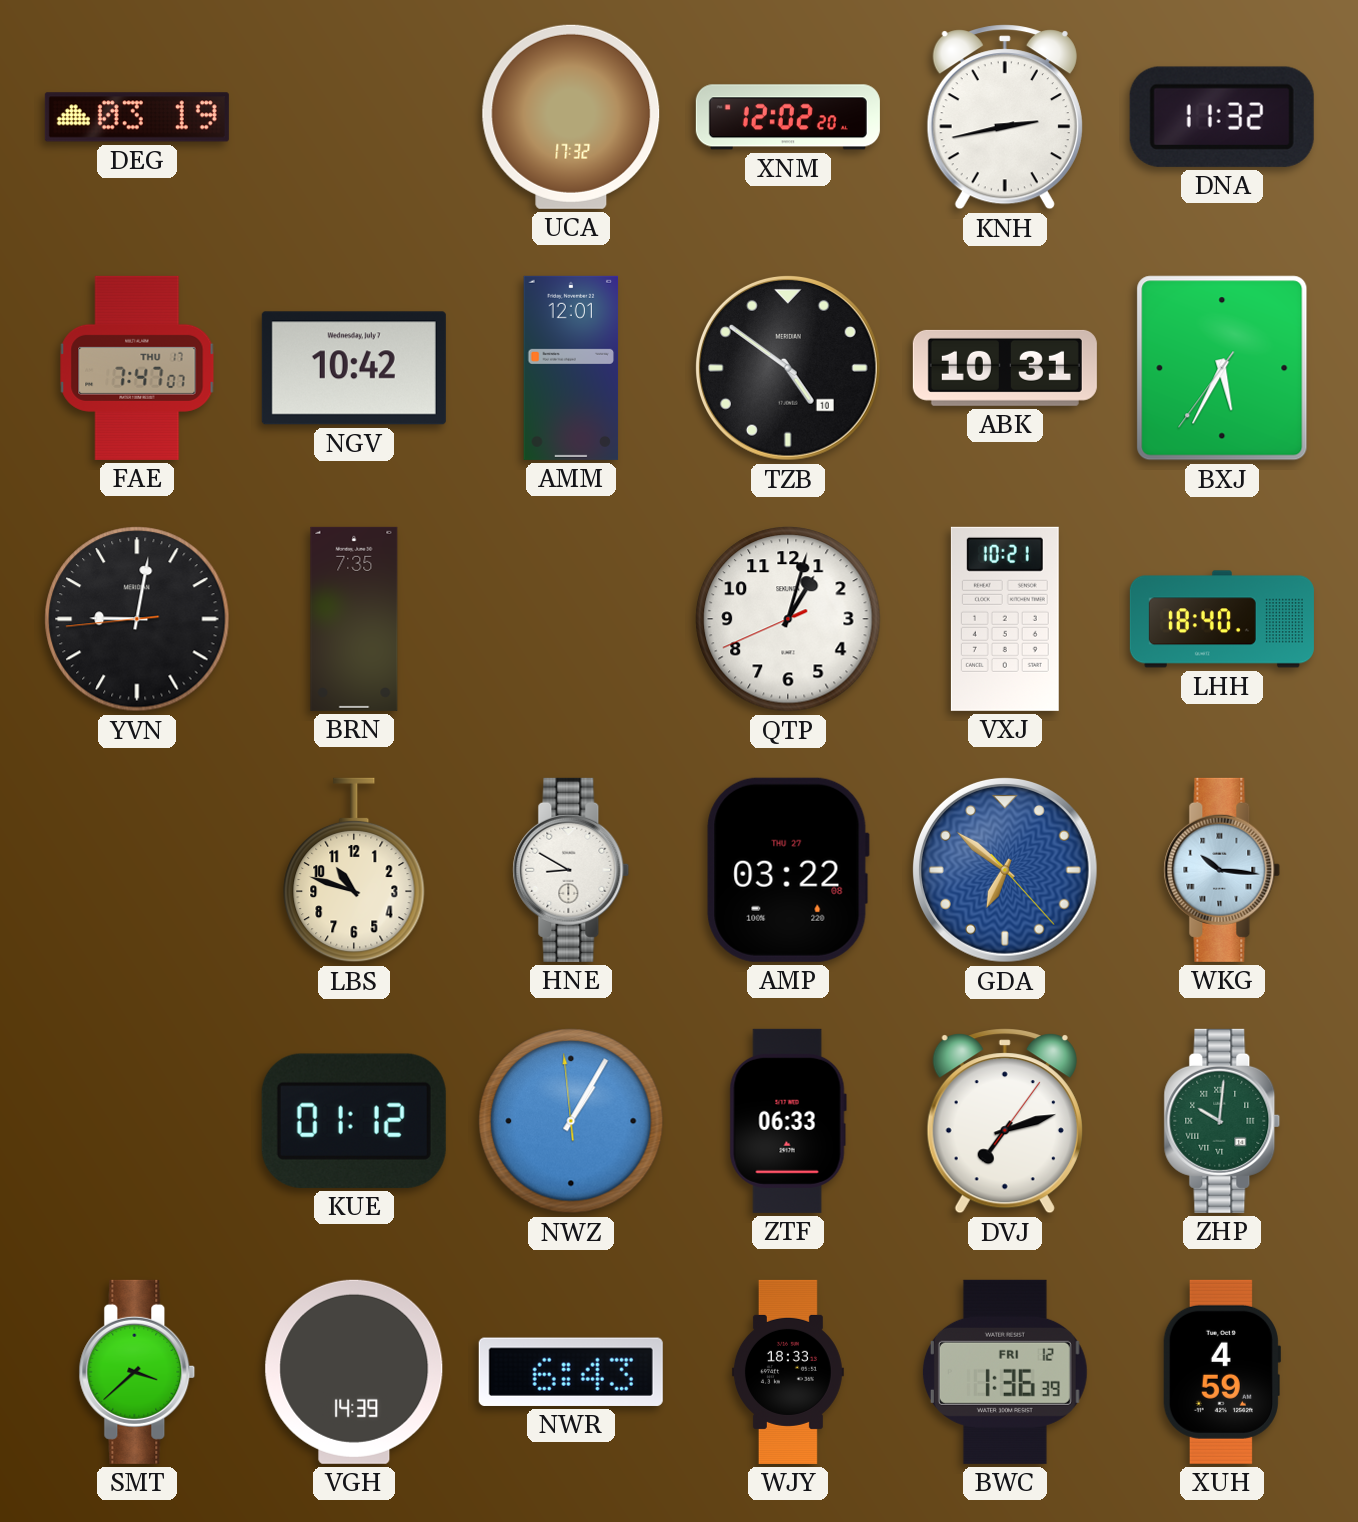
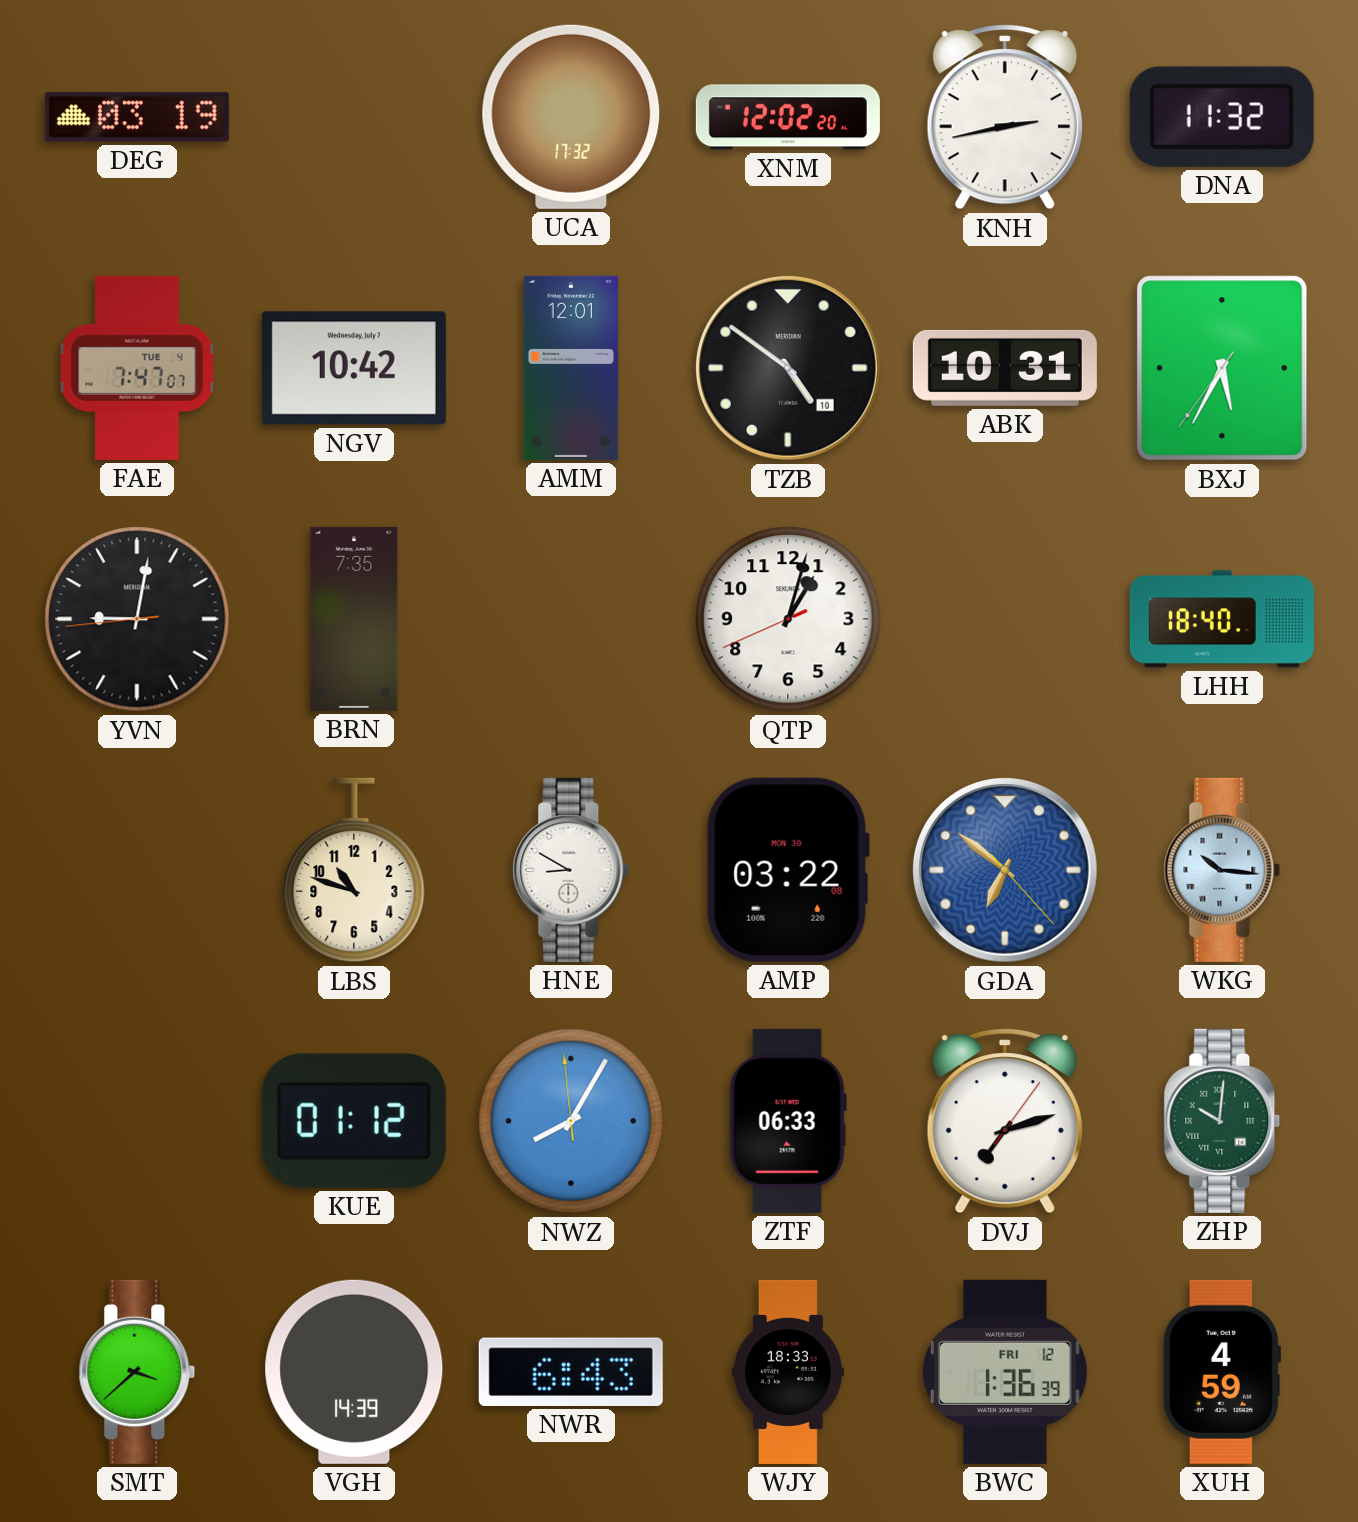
FAE date: THU 17 -> TUE 4
VXJ: 10:21 -> none
AMP date: THU 27 -> MON 30
NWZ: 1:04 -> 8:04
